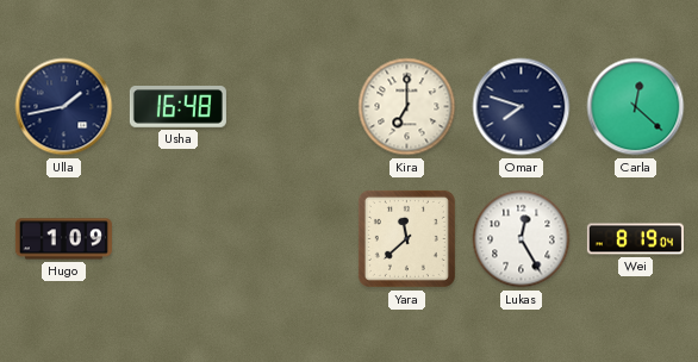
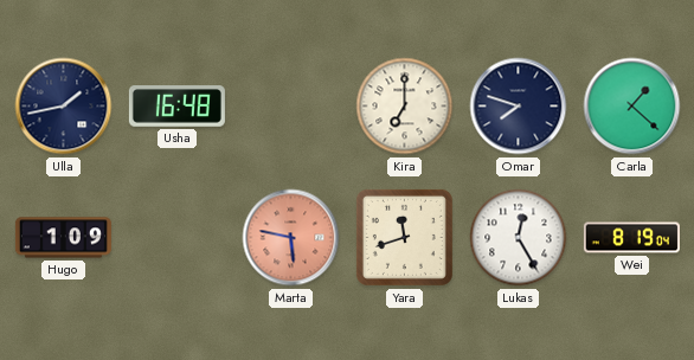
Carla: 12:22 -> 1:22
Marta: none -> 5:47
Yara: 11:38 -> 11:42
